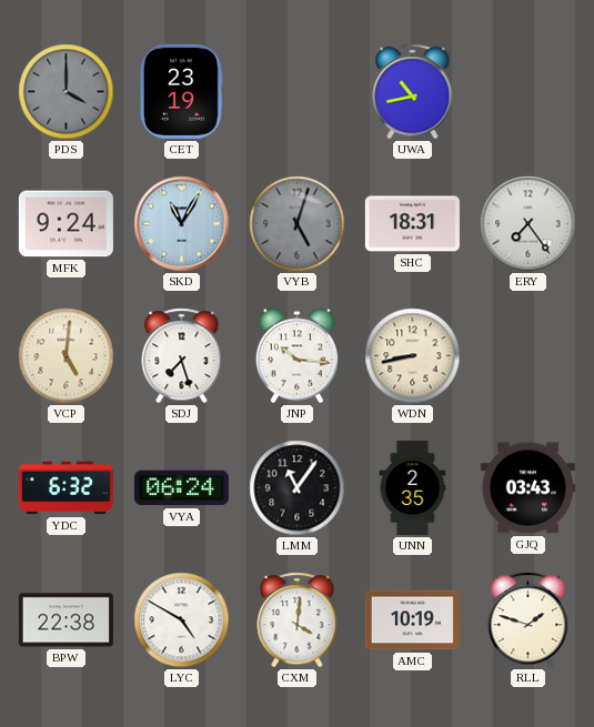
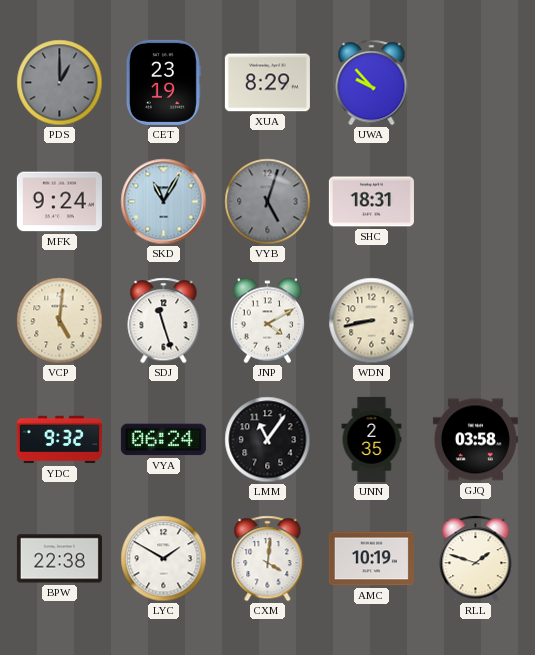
PDS: 4:00 -> 1:00
XUA: none -> 8:29
UWA: 10:43 -> 9:53
ERY: 7:24 -> none
SDJ: 7:27 -> 11:27
JNP: 10:16 -> 4:10
YDC: 6:32 -> 9:32
GJQ: 03:43 -> 03:58
LYC: 4:50 -> 1:50
